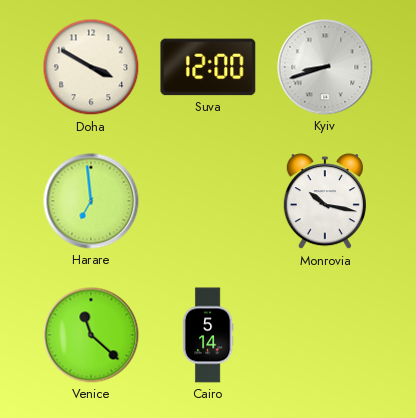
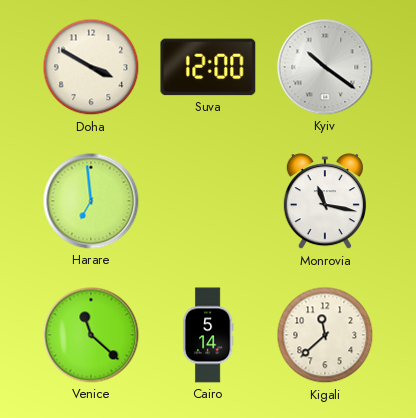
Kyiv: 8:42 -> 10:21
Monrovia: 10:17 -> 11:17
Kigali: none -> 11:38
